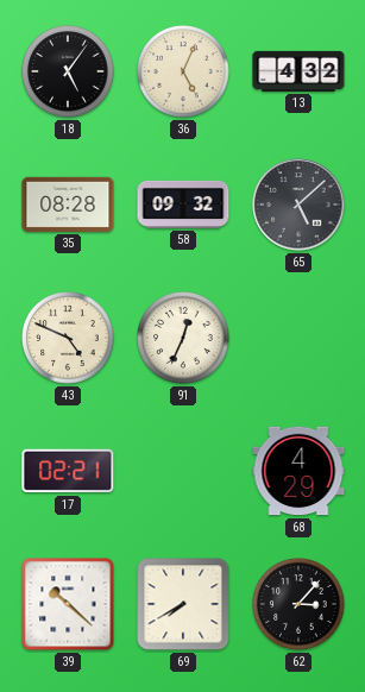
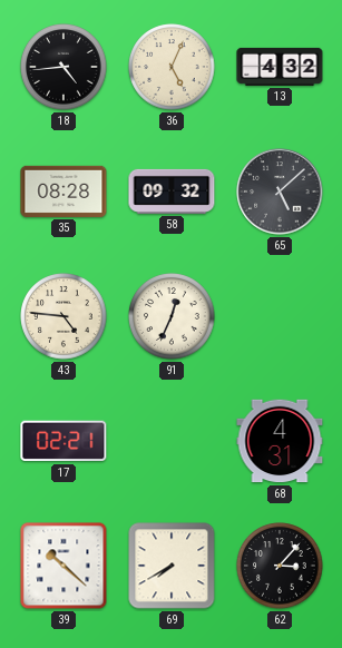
18: 5:06 -> 4:44
43: 4:49 -> 4:46
68: 4:29 -> 4:31
